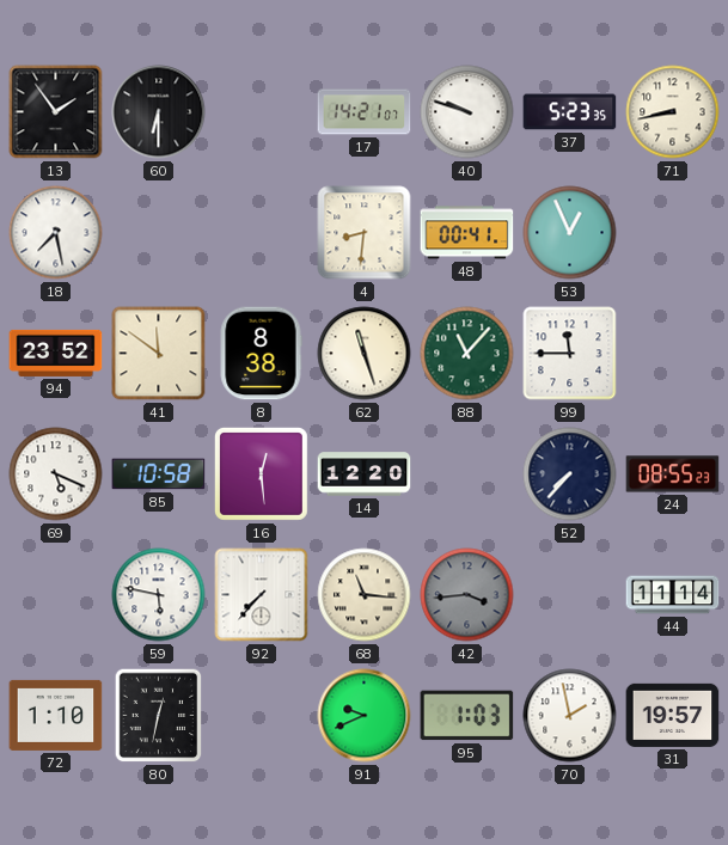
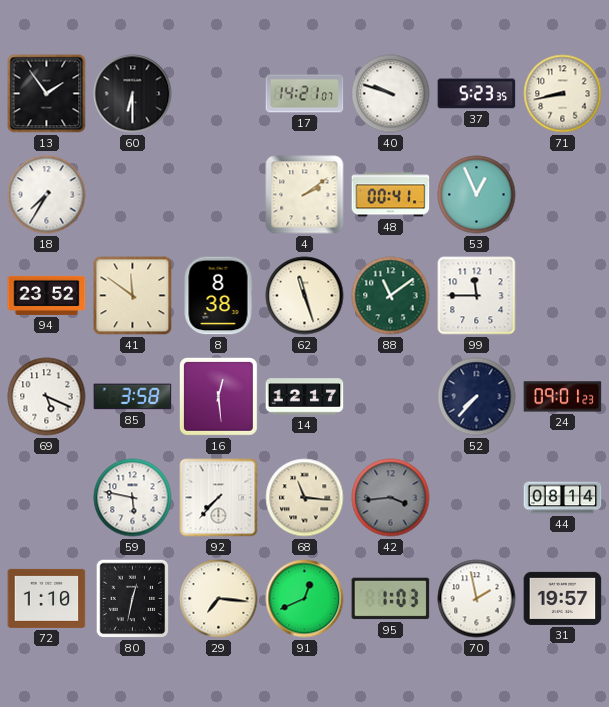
18: 7:28 -> 7:35
4: 8:31 -> 2:09
88: 11:07 -> 11:09
85: 10:58 -> 3:58
14: 12:20 -> 12:17
24: 08:55 -> 09:01
44: 11:14 -> 08:14
29: none -> 7:16
91: 9:41 -> 12:41
